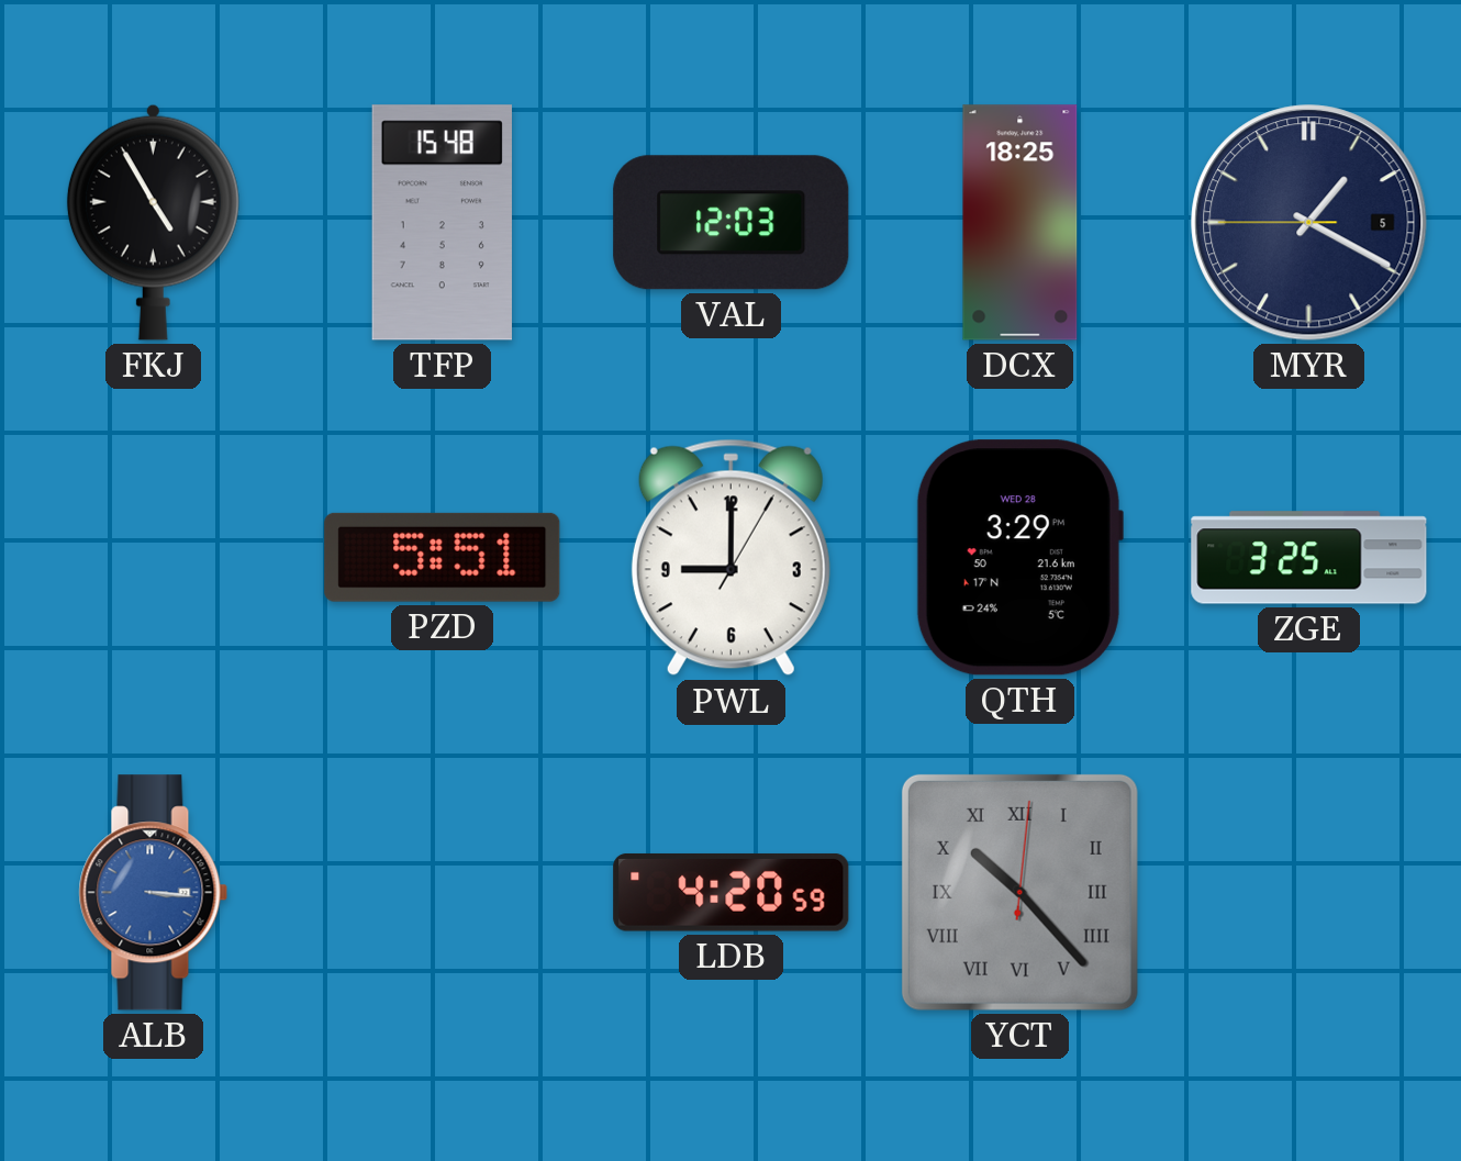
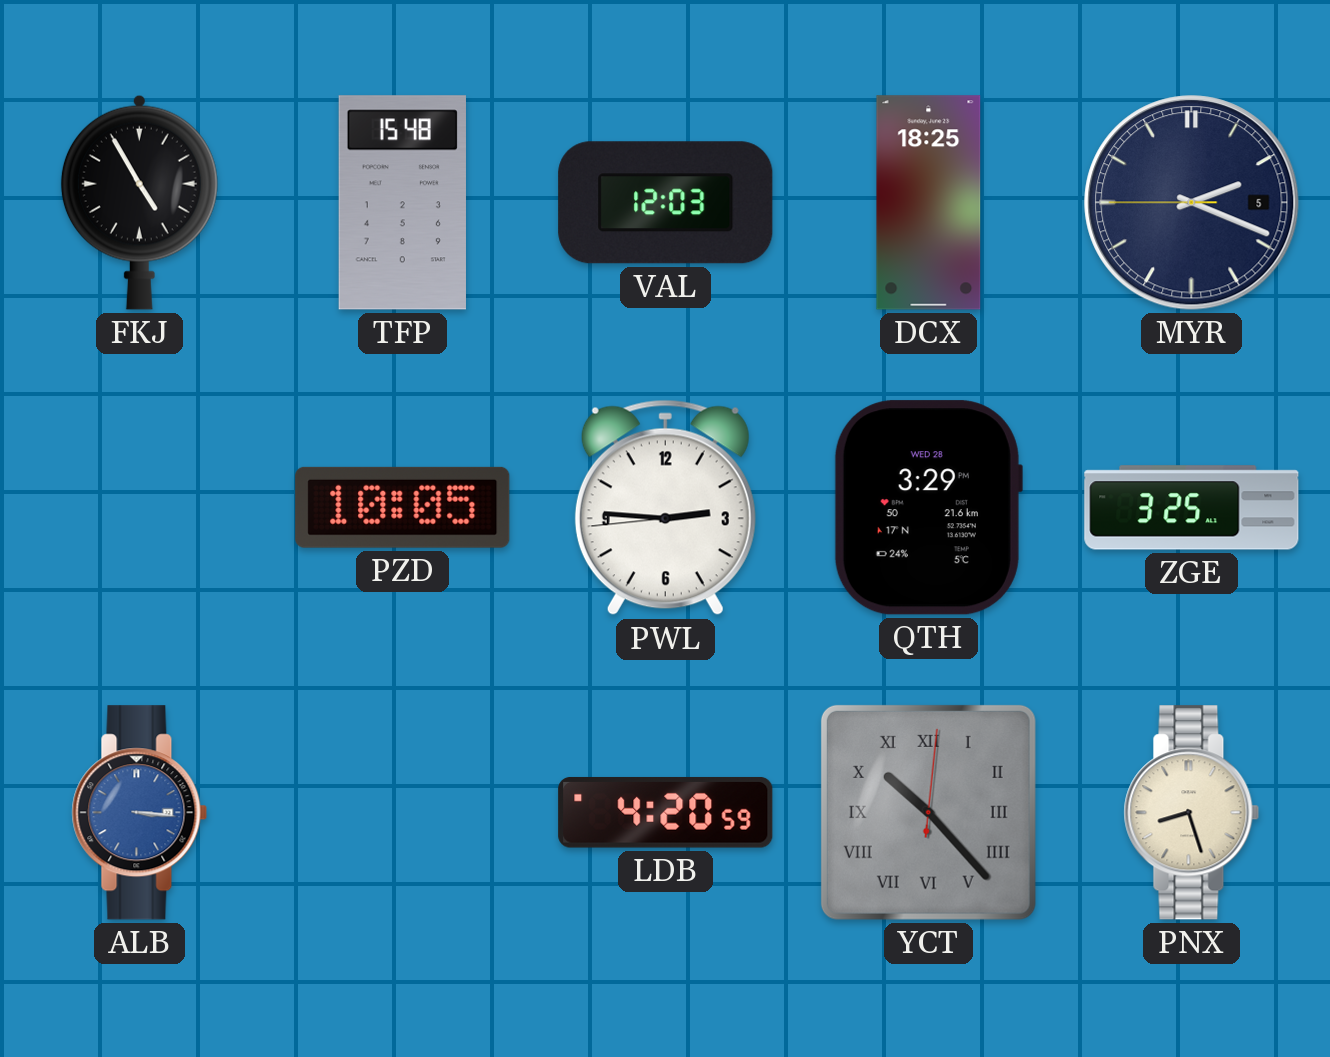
MYR: 1:19 -> 2:18
PZD: 5:51 -> 10:05
PWL: 9:00 -> 2:45
PNX: none -> 8:27
